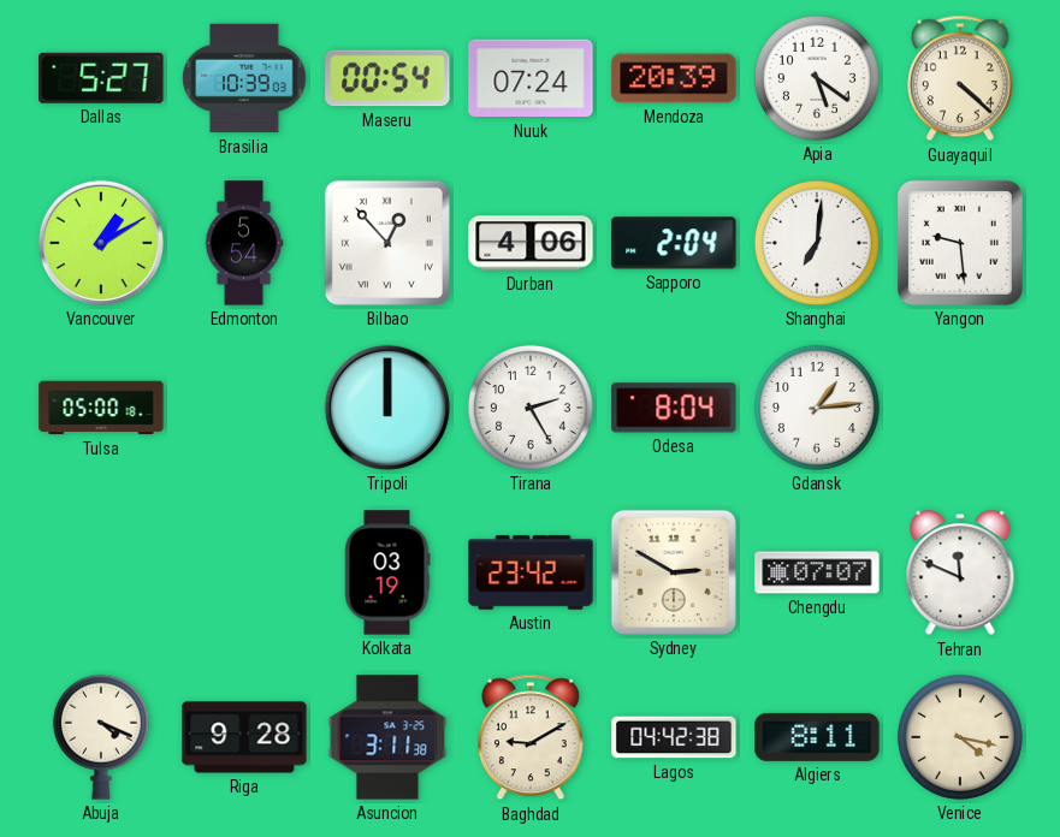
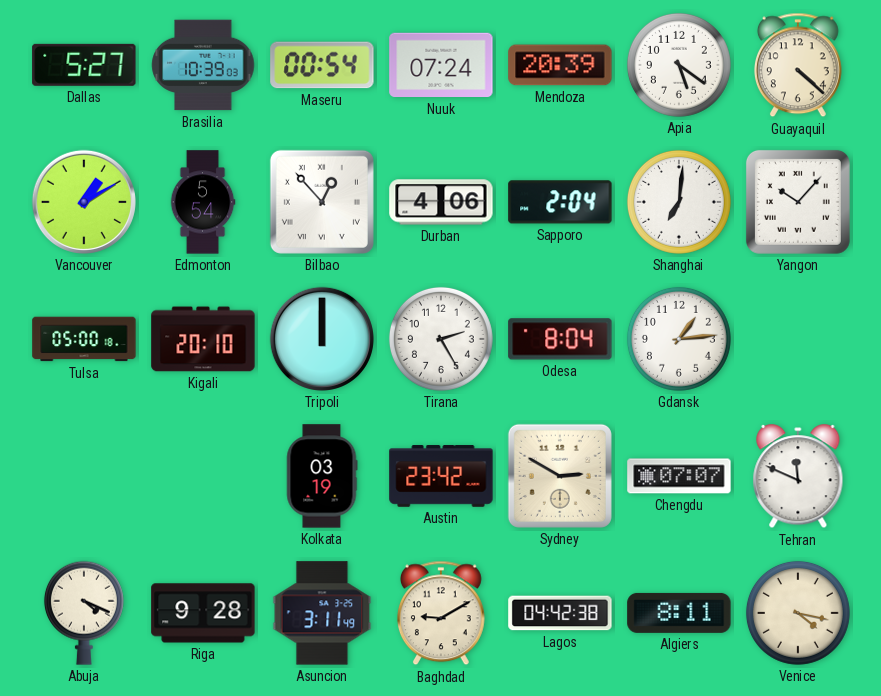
Yangon: 9:29 -> 10:07
Kigali: none -> 20:10
Asuncion: 3:11:38 -> 3:11:49
